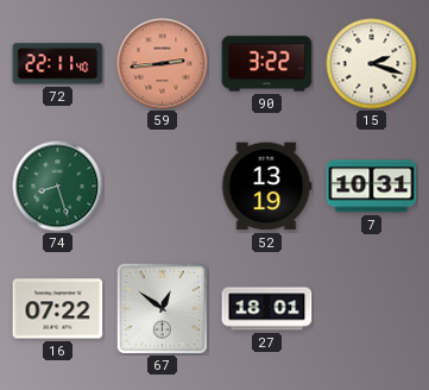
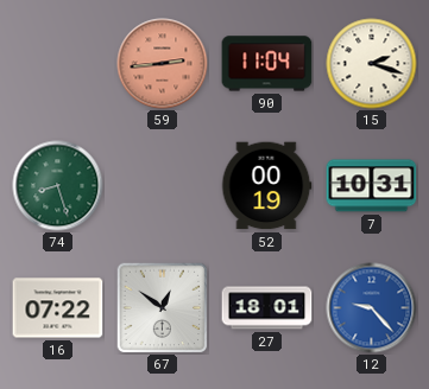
72: 22:11 -> none
90: 3:22 -> 11:04
52: 13:19 -> 00:19
12: none -> 9:23
